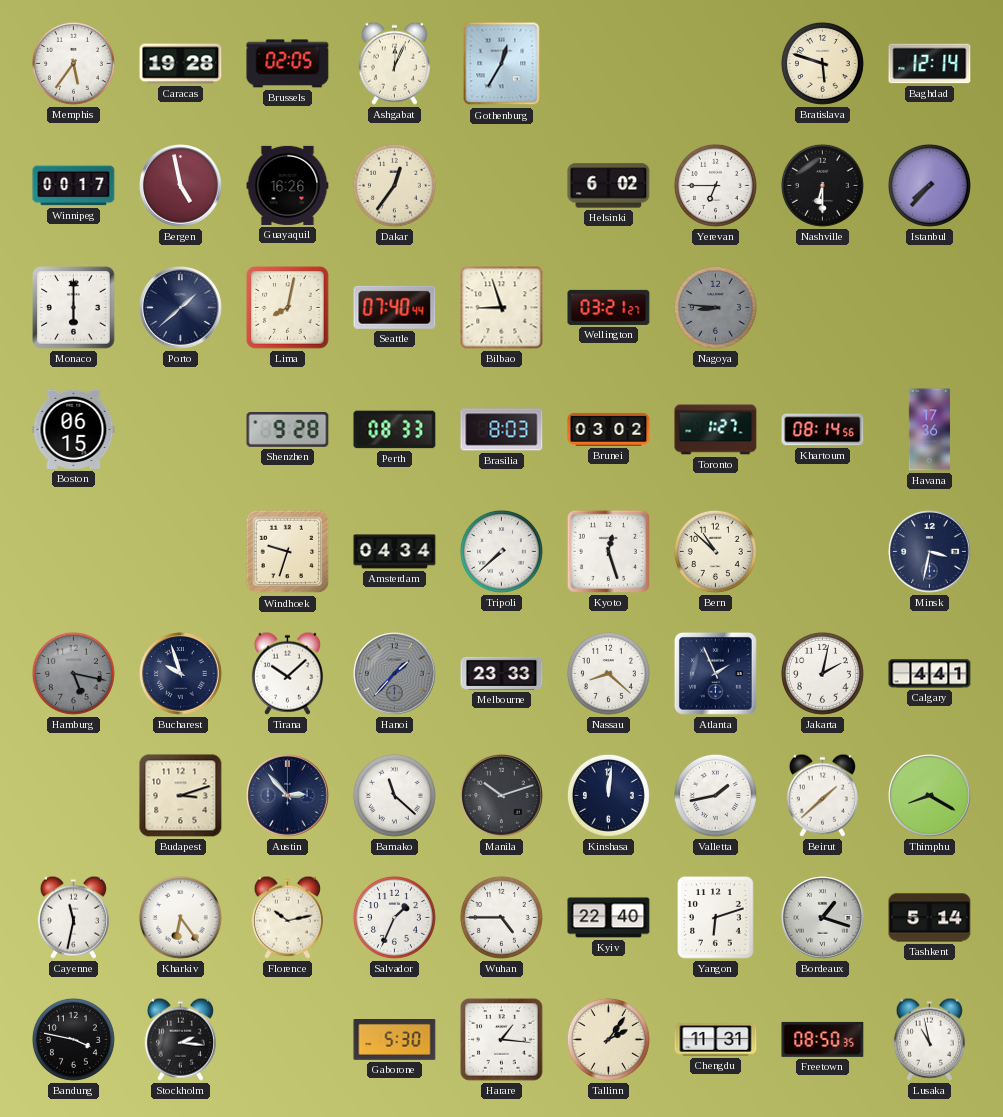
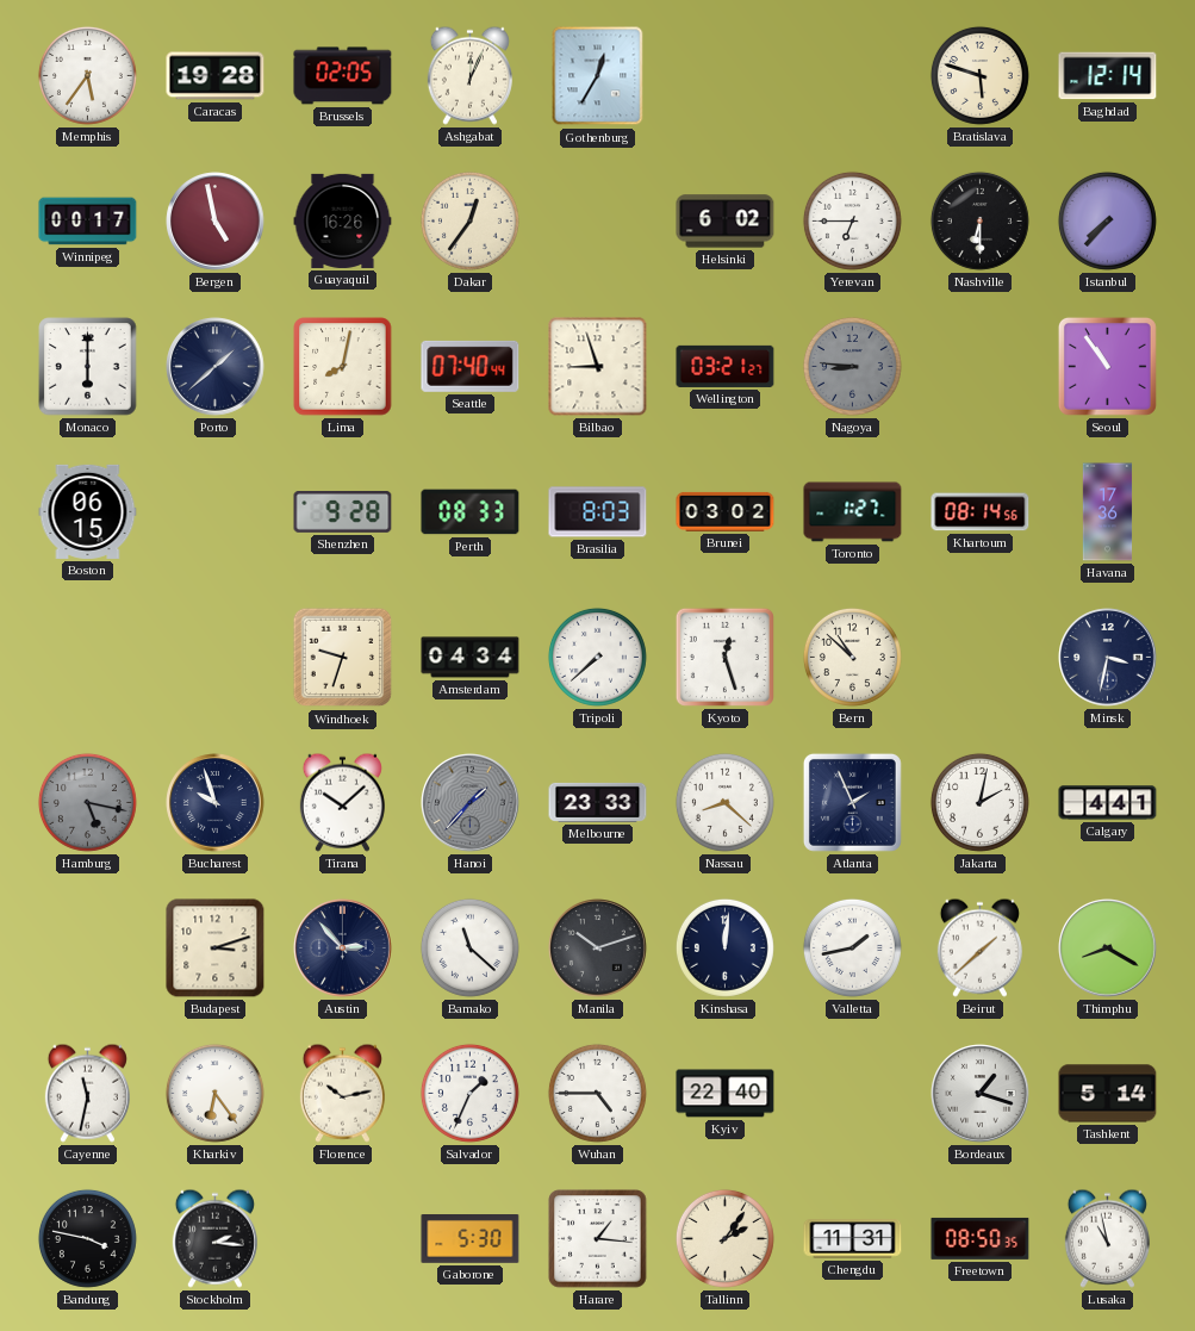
Seoul: none -> 10:54
Yangon: 6:12 -> none
